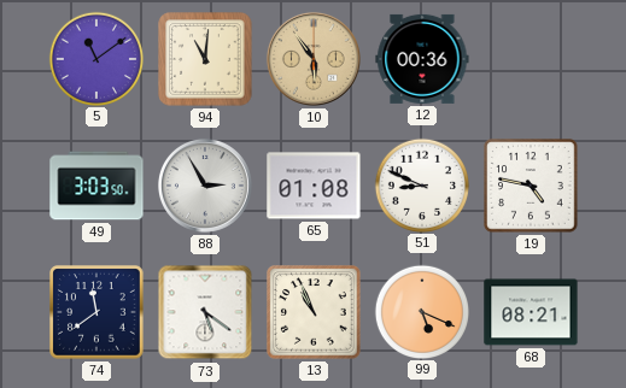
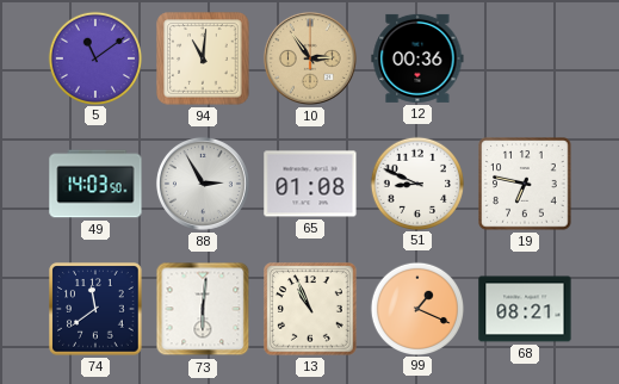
10: 5:54 -> 2:54
49: 3:03 -> 14:03
19: 4:47 -> 6:47
73: 5:21 -> 6:01
99: 5:19 -> 1:19
